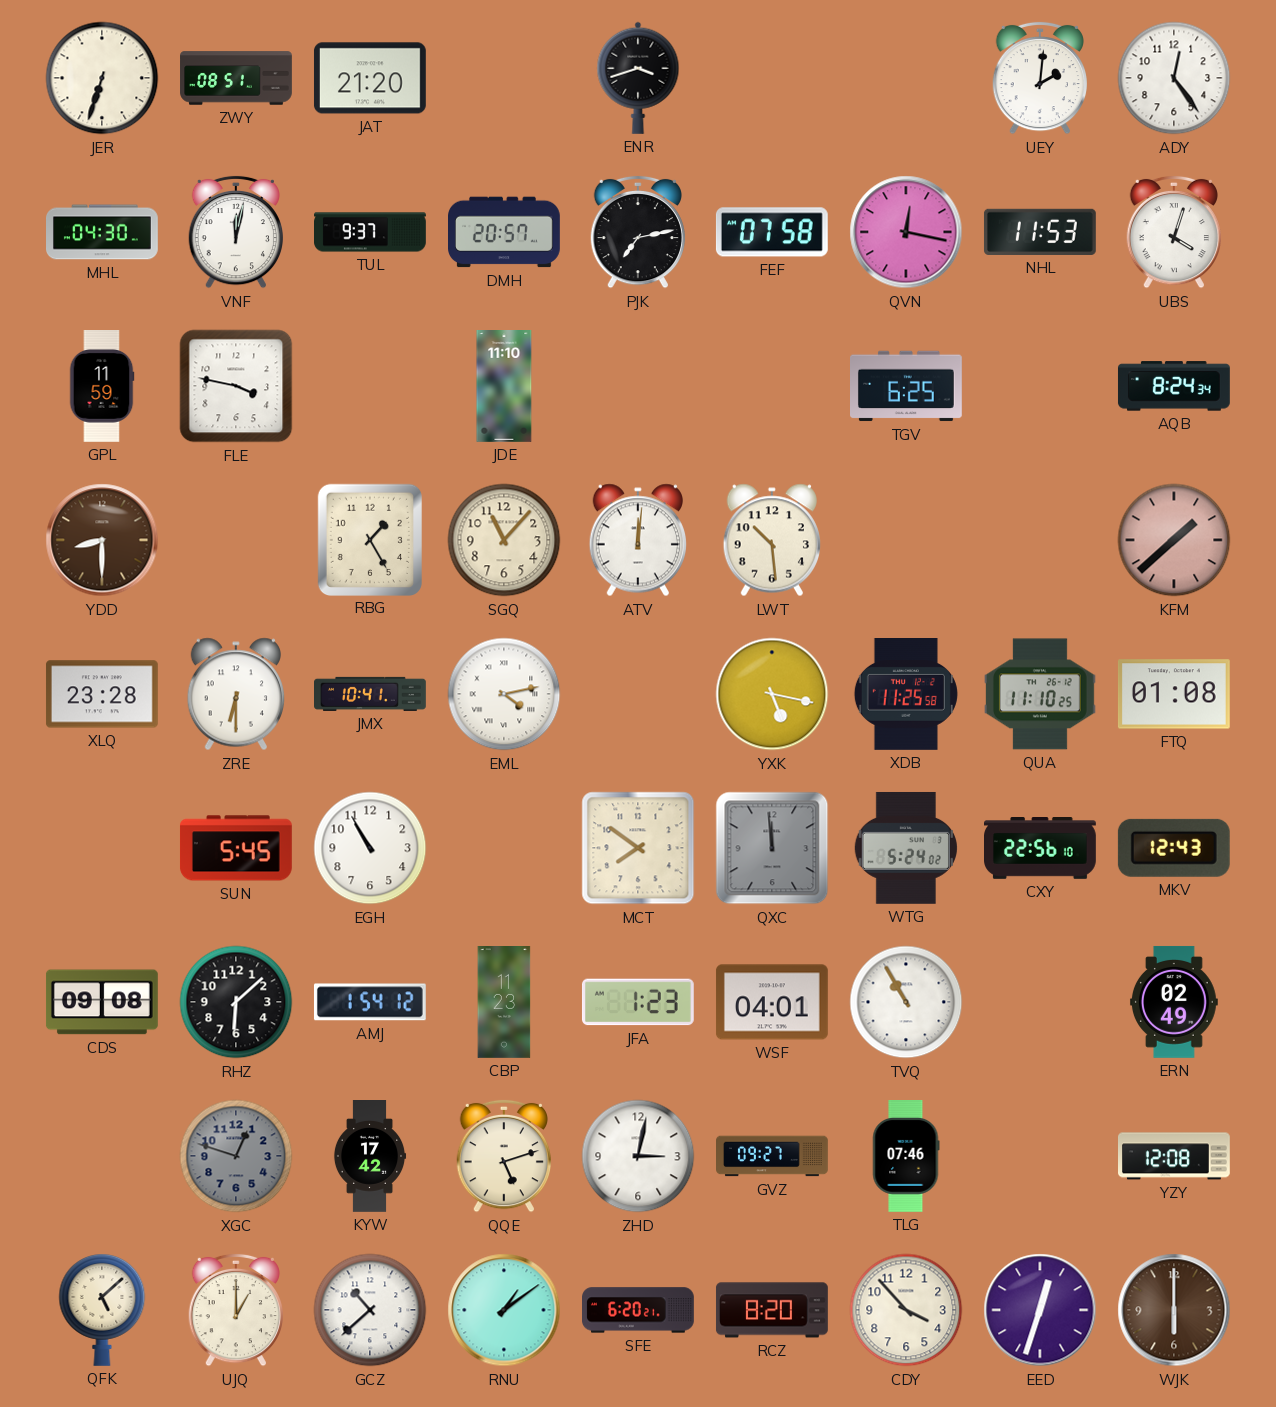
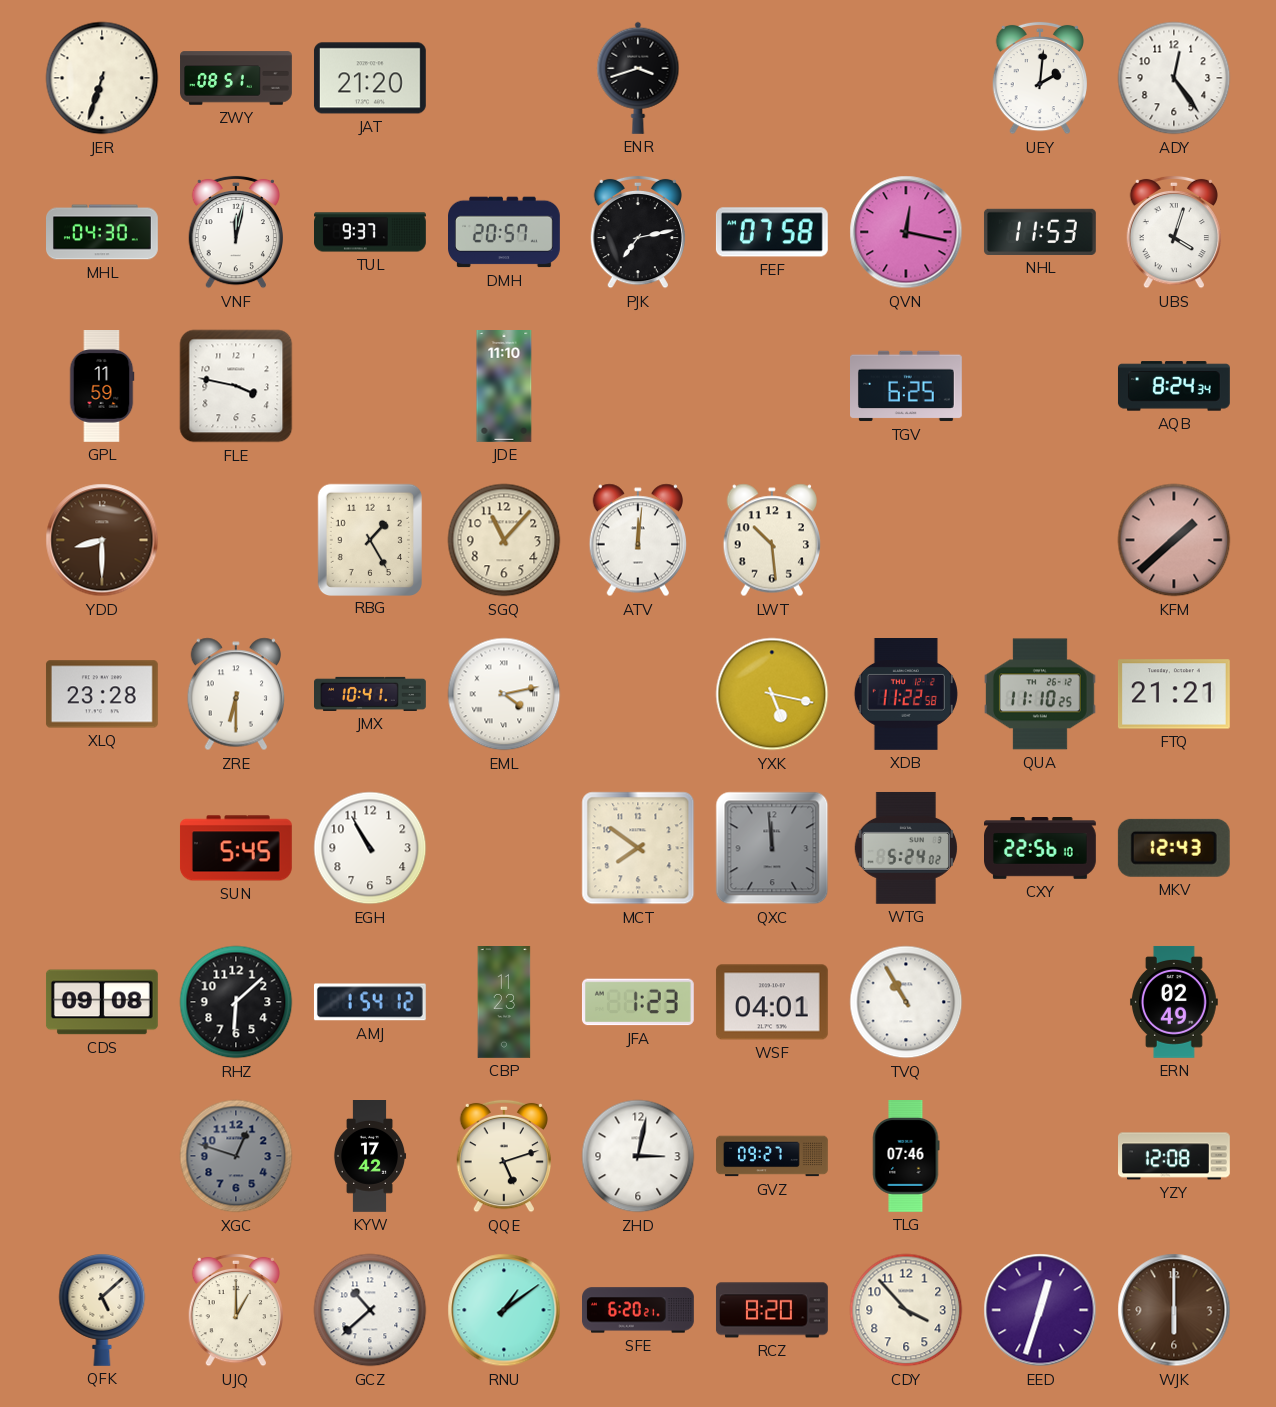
XDB: 11:25 -> 11:22
FTQ: 01:08 -> 21:21
